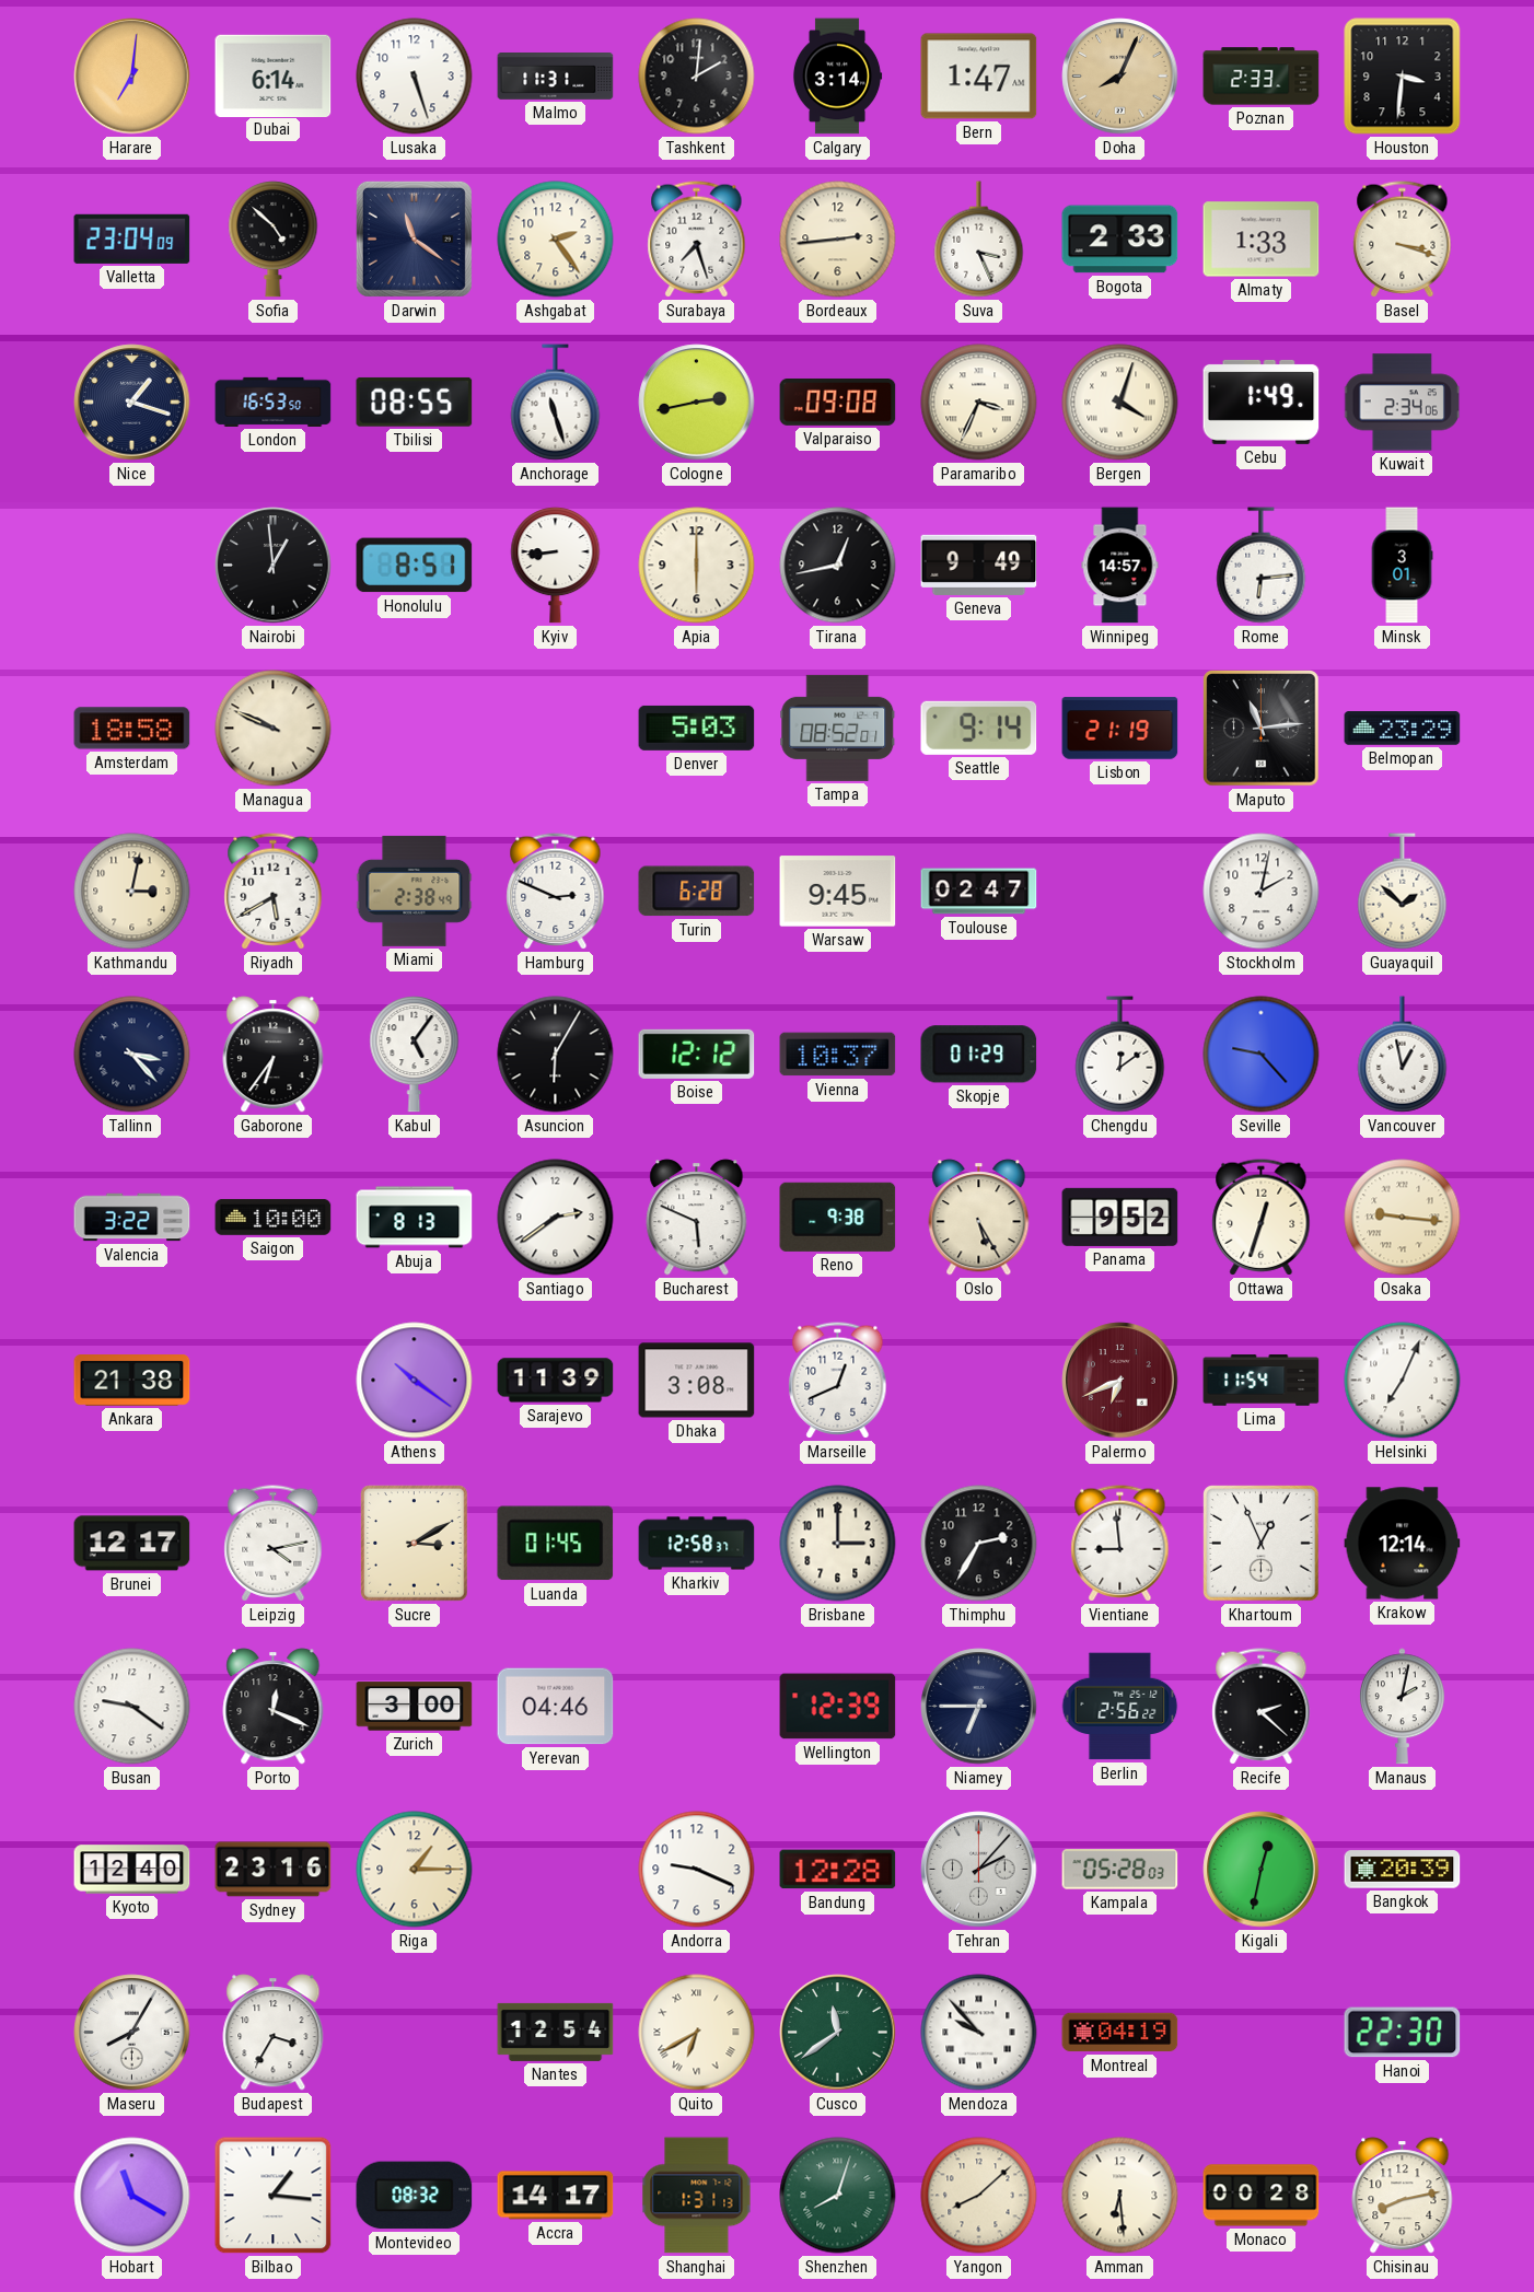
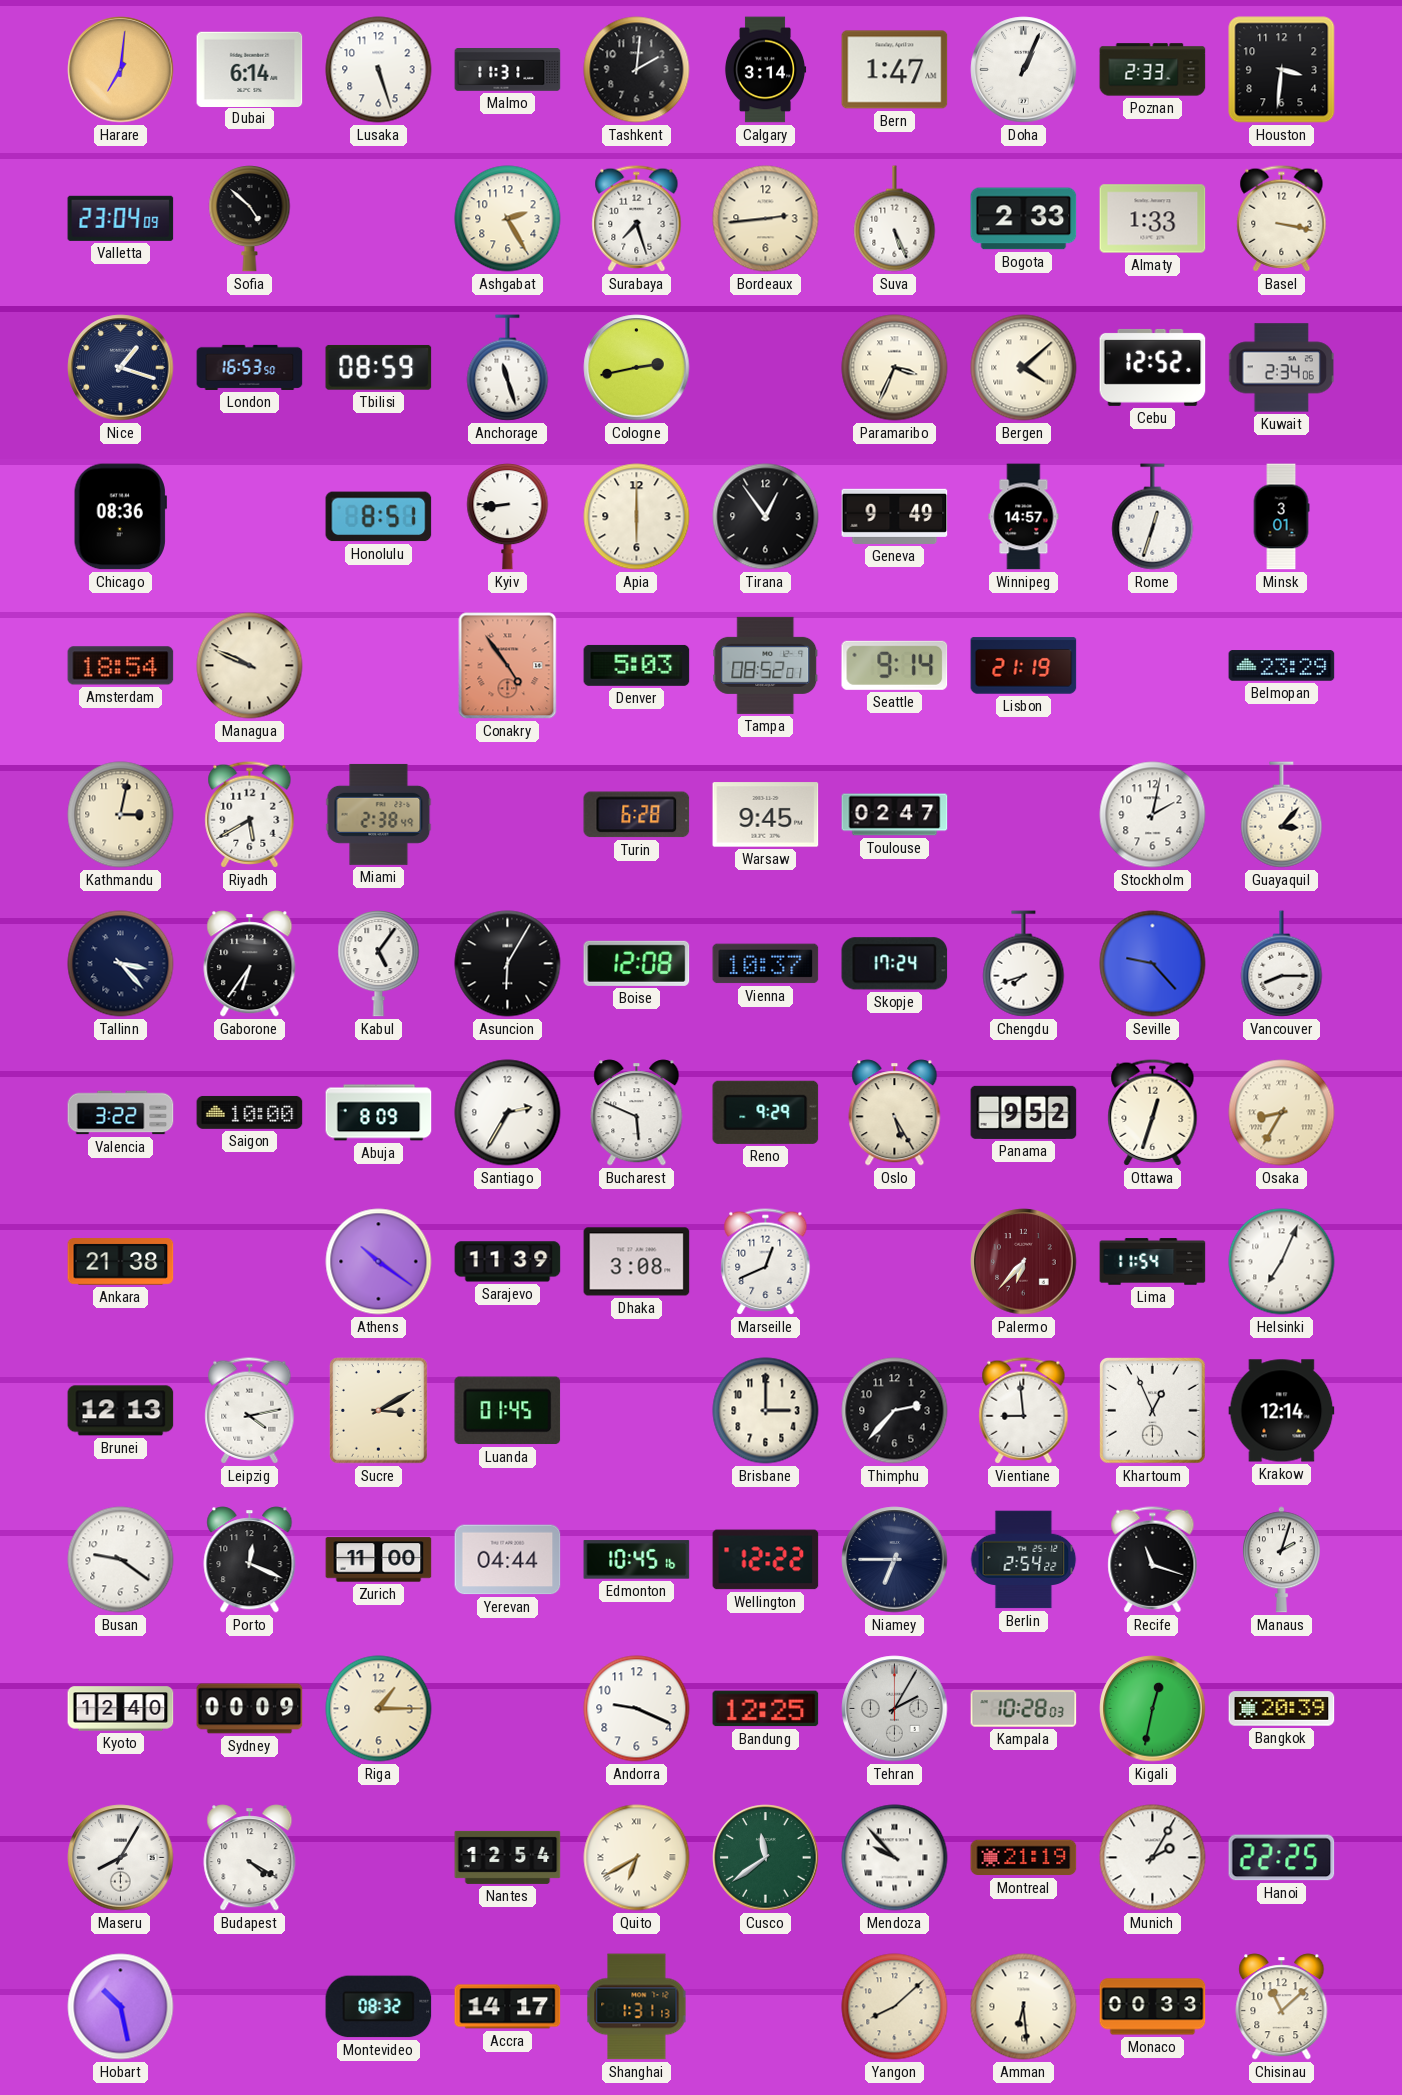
Doha: 8:04 -> 1:04
Doha dial: champagne -> white
Darwin: 11:21 -> none
Ashgabat: 2:24 -> 2:25
Suva: 3:26 -> 5:26
Basel: 3:18 -> 3:17
Tbilisi: 08:55 -> 08:59
Valparaiso: 09:08 -> none
Bergen: 4:03 -> 4:08
Cebu: 1:49 -> 12:52
Chicago: none -> 08:36
Nairobi: 12:59 -> none
Tirana: 12:43 -> 12:54
Rome: 6:14 -> 12:33
Amsterdam: 18:58 -> 18:54
Conakry: none -> 4:54
Maputo: 11:14 -> none
Hamburg: 2:49 -> none
Guayaquil: 1:52 -> 3:07
Boise: 12:12 -> 12:08
Skopje: 01:29 -> 17:24
Chengdu: 12:09 -> 7:42
Vancouver: 12:58 -> 8:15
Abuja: 8:13 -> 8:09
Santiago: 2:39 -> 2:35
Reno: 9:38 -> 9:29
Osaka: 9:16 -> 8:35
Palermo: 6:41 -> 6:37
Brunei: 12:17 -> 12:13
Kharkiv: 12:58 -> none
Thimphu: 2:35 -> 2:37
Zurich: 3:00 -> 11:00
Yerevan: 04:46 -> 04:44
Edmonton: none -> 10:45
Wellington: 12:39 -> 12:22
Berlin: 2:56 -> 2:54
Recife: 2:22 -> 11:18
Manaus: 2:02 -> 2:03
Sydney: 23:16 -> 00:09
Bandung: 12:28 -> 12:25
Tehran: 2:07 -> 2:05
Kampala: 05:28 -> 10:28
Budapest: 3:35 -> 4:20
Montreal: 04:19 -> 21:19
Munich: none -> 2:05
Hanoi: 22:30 -> 22:25
Hobart: 11:20 -> 10:28
Bilbao: 1:16 -> none
Shenzhen: 8:03 -> none
Monaco: 00:28 -> 00:33
Chisinau: 8:13 -> 11:08
